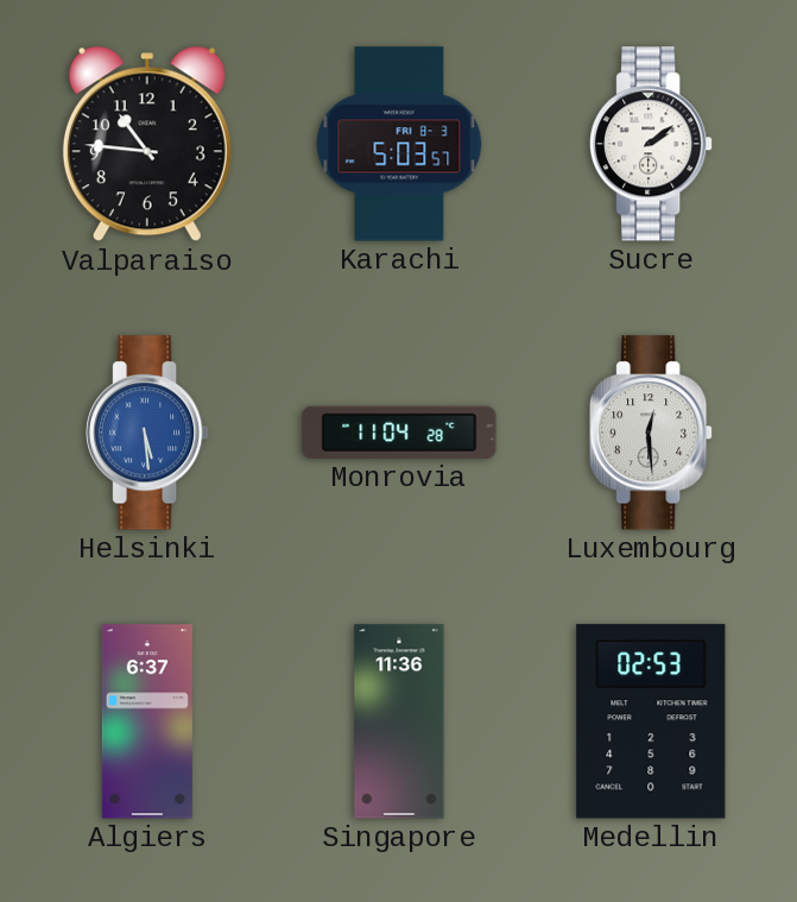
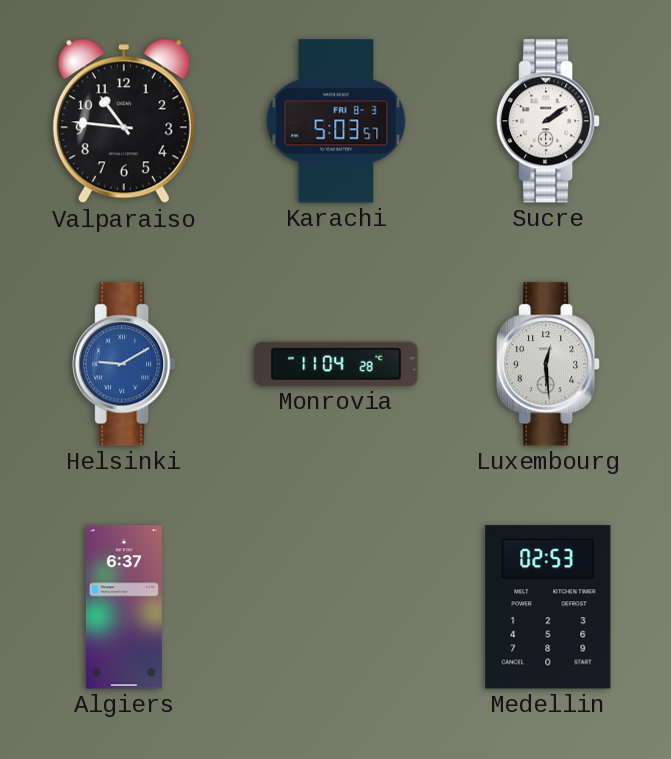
Helsinki: 5:29 -> 9:10
Singapore: 11:36 -> none
